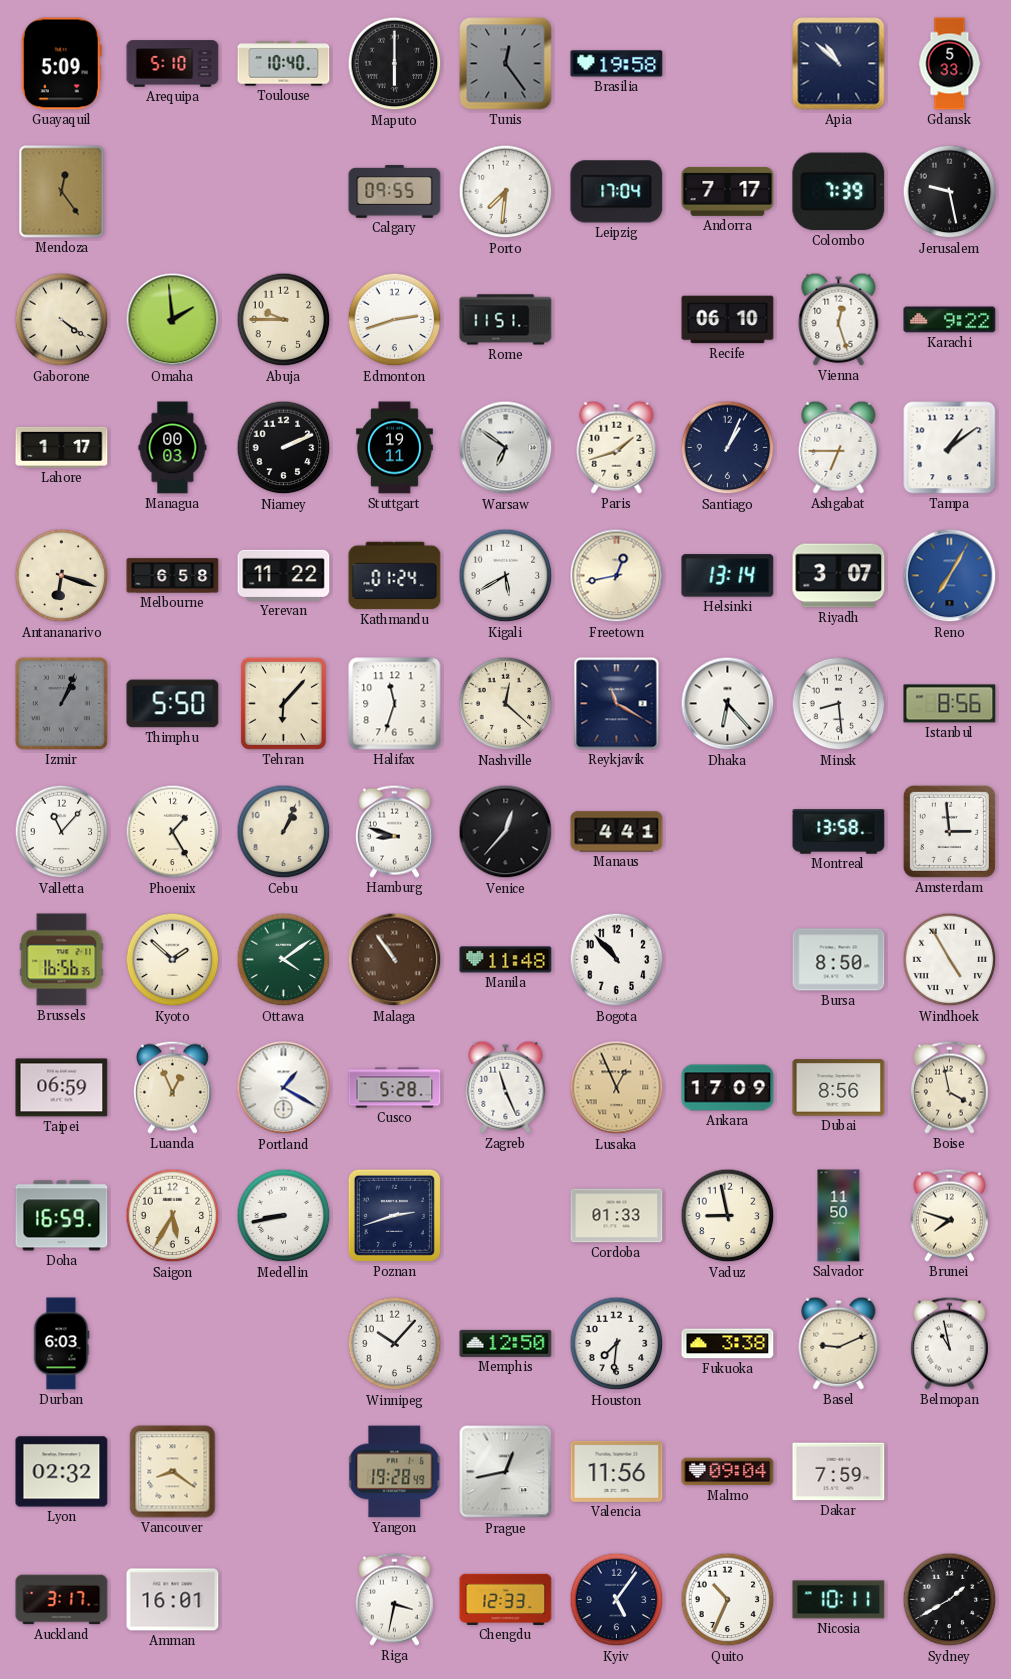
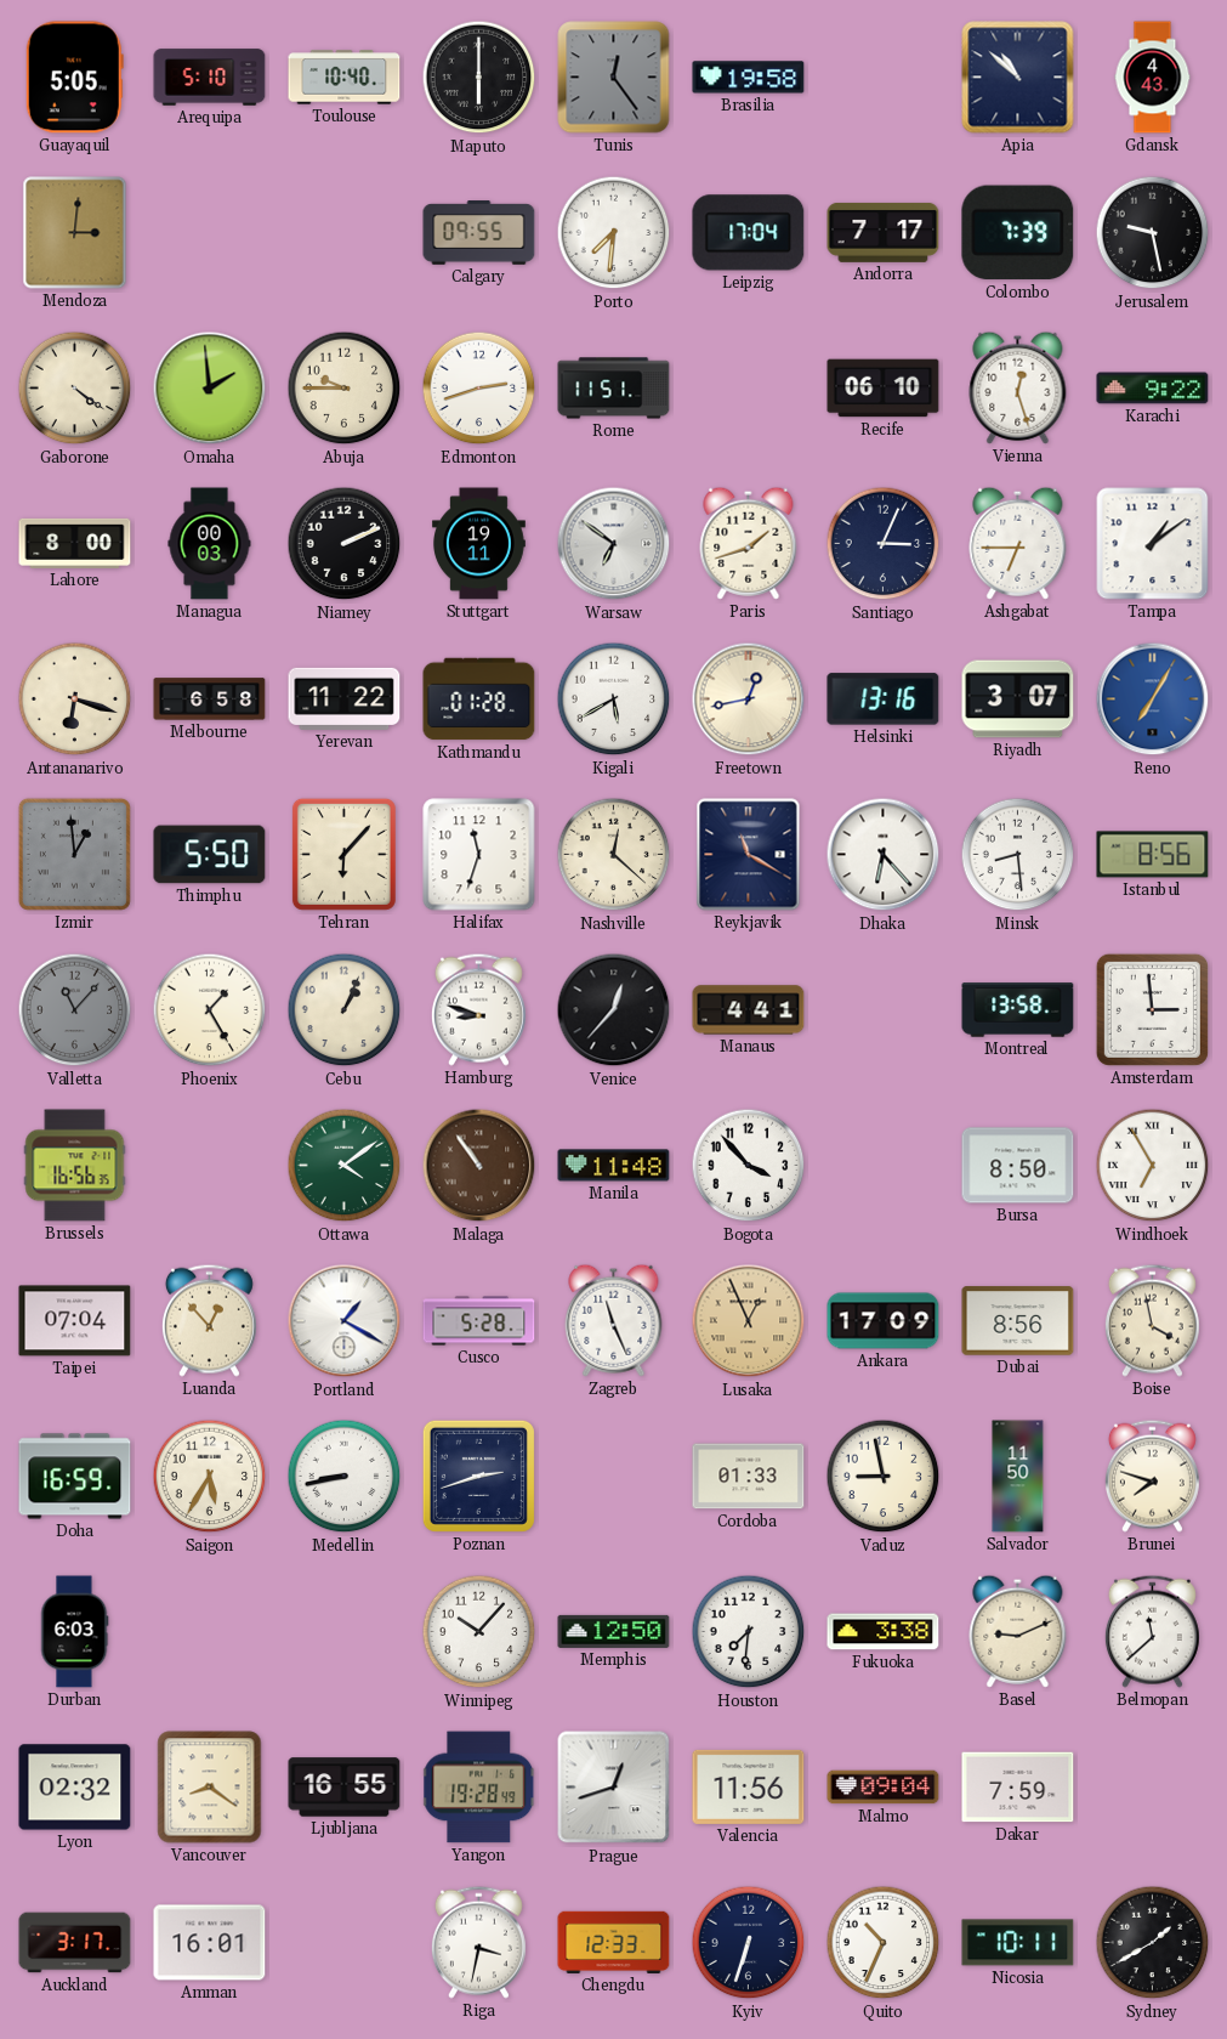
Guayaquil: 5:09 -> 5:05
Gdansk: 5:33 -> 4:43
Mendoza: 12:24 -> 3:01
Lahore: 1:17 -> 8:00
Santiago: 1:04 -> 3:04
Kathmandu: 01:24 -> 01:28
Helsinki: 13:14 -> 13:16
Izmir: 1:04 -> 12:59
Valletta dial: white -> grey
Kyoto: 1:52 -> none
Bogota: 10:53 -> 3:53
Windhoek: 4:55 -> 6:55
Taipei: 06:59 -> 07:04
Luanda: 12:56 -> 12:53
Belmopan: 10:58 -> 11:38
Ljubljana: none -> 16:55
Prague: 12:43 -> 12:42
Kyiv: 5:06 -> 6:33
